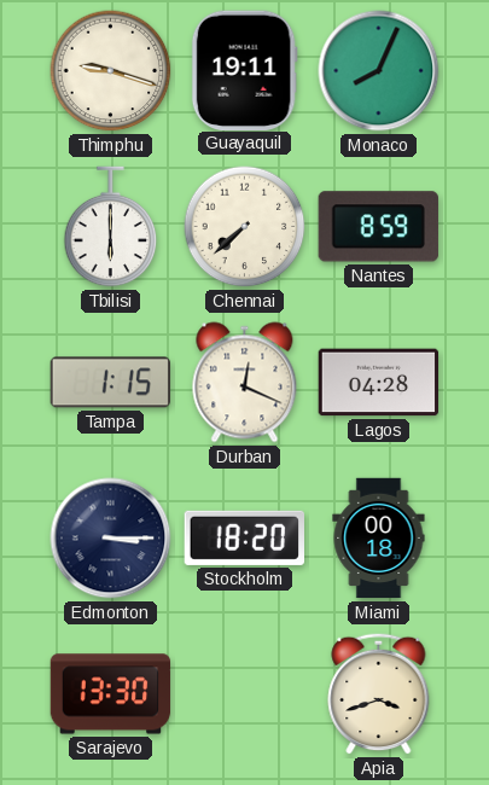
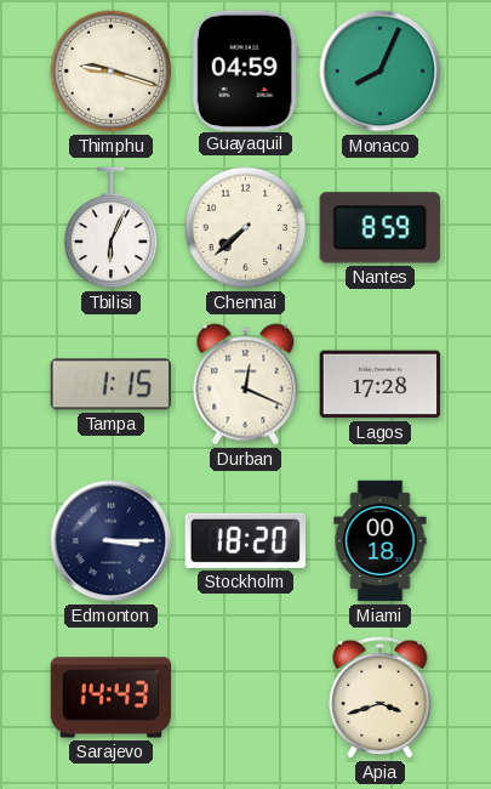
Guayaquil: 19:11 -> 04:59
Tbilisi: 6:00 -> 6:04
Lagos: 04:28 -> 17:28
Sarajevo: 13:30 -> 14:43
